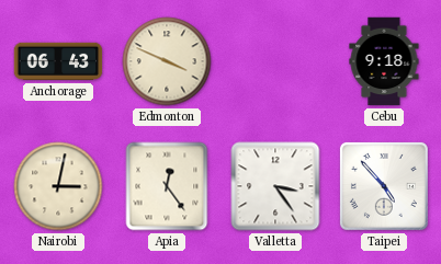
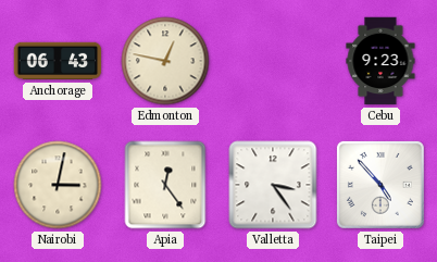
Edmonton: 3:49 -> 12:47
Cebu: 9:18 -> 9:23
